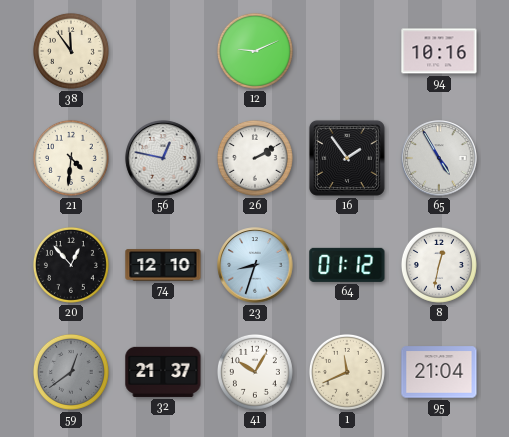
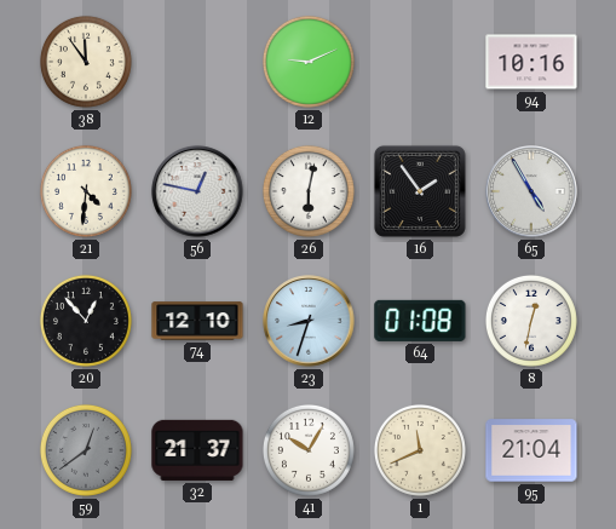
26: 2:10 -> 6:02
64: 01:12 -> 01:08
